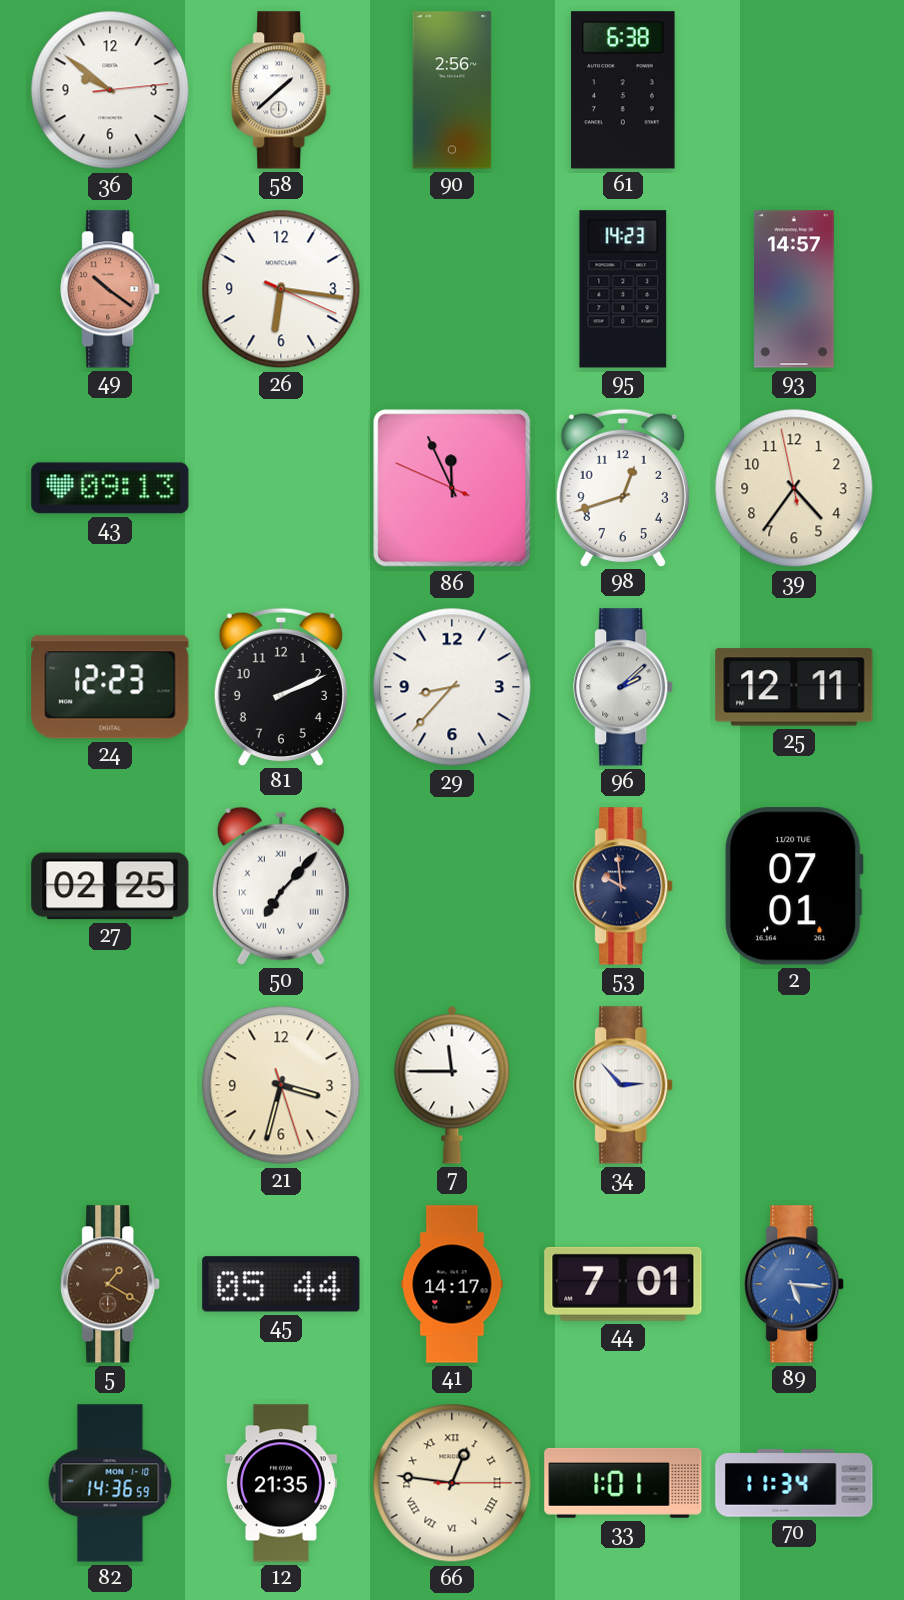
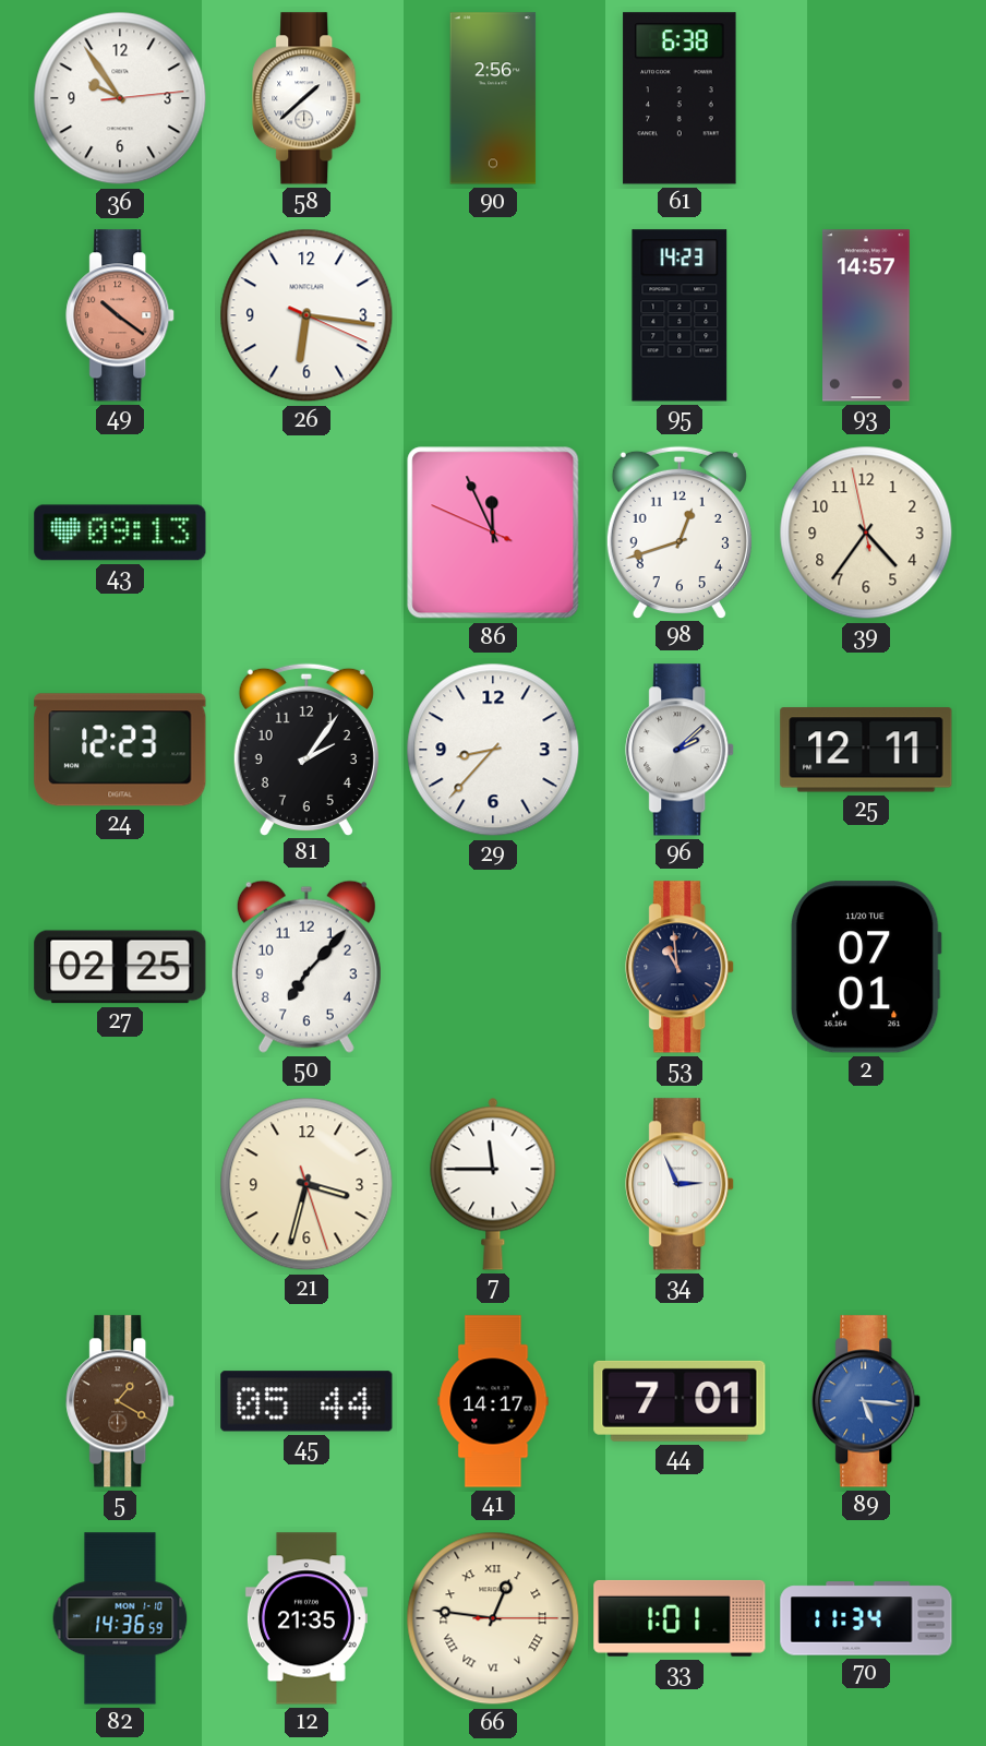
36: 9:51 -> 9:54
81: 2:11 -> 2:06
50 numerals: Roman -> Arabic
53: 9:59 -> 10:59
34: 2:53 -> 2:56
